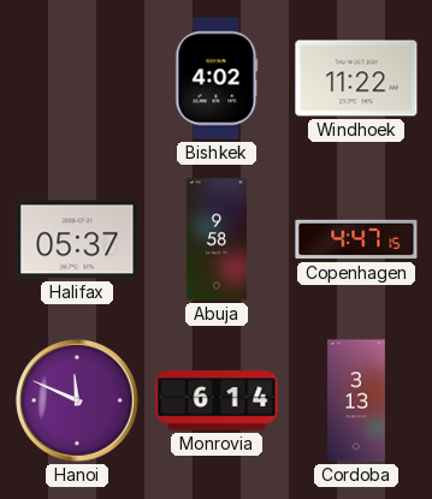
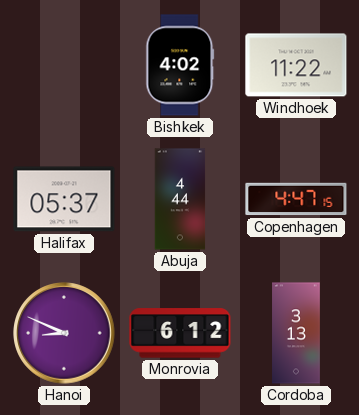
Abuja: 9:58 -> 4:44
Hanoi: 11:49 -> 8:49
Monrovia: 6:14 -> 6:12
